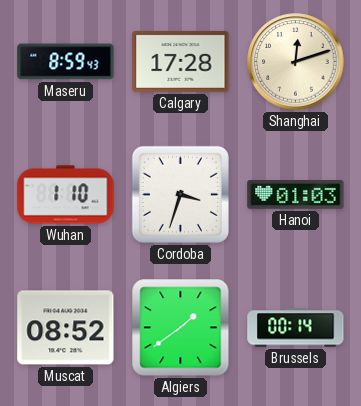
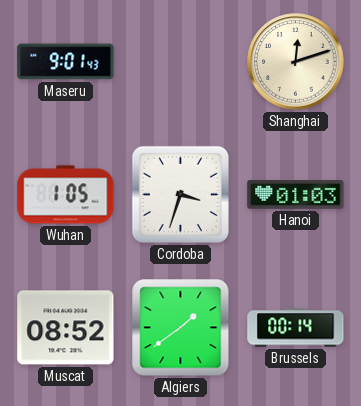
Maseru: 8:59 -> 9:01
Calgary: 17:28 -> none
Wuhan: 1:10 -> 1:05
